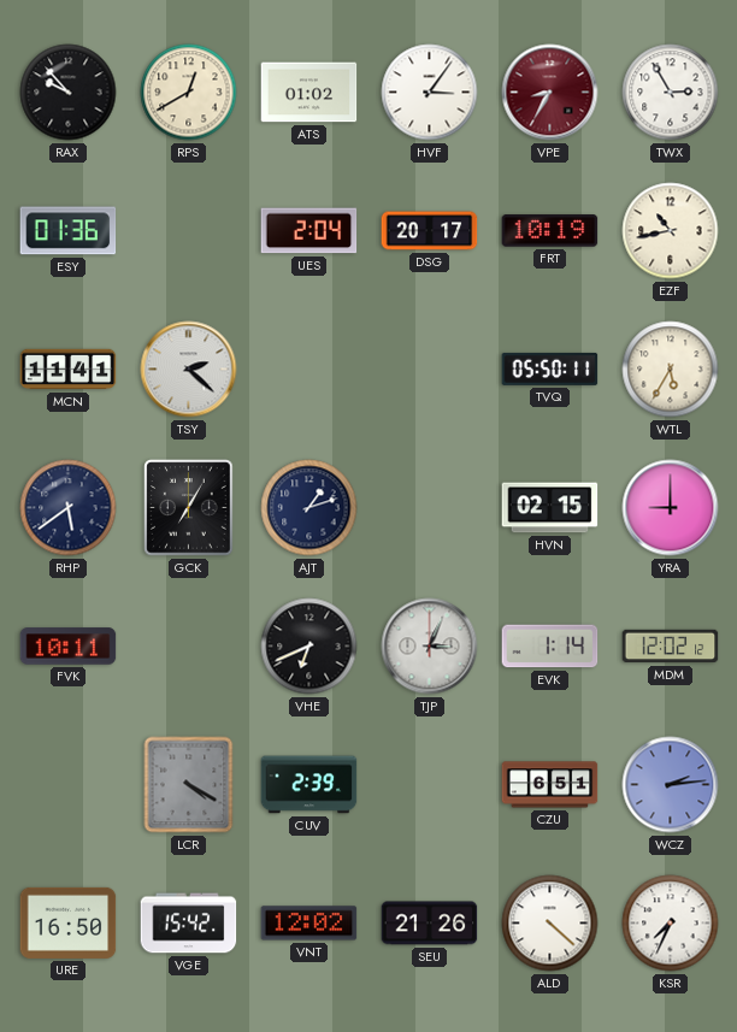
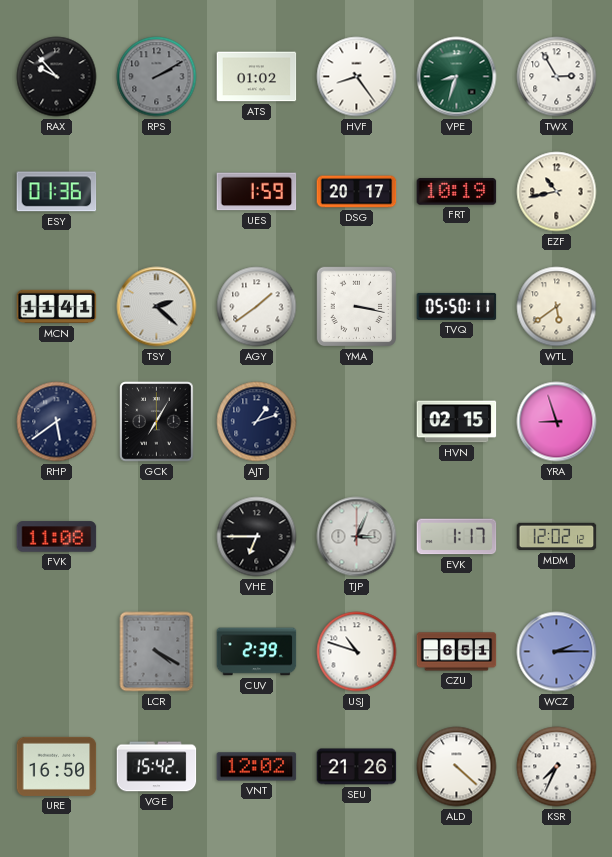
RPS: 12:40 -> 2:10
RPS dial: cream -> grey
HVF: 3:06 -> 8:24
VPE: 8:35 -> 8:33
VPE dial: burgundy -> green
UES: 2:04 -> 1:59
AGY: none -> 1:39
YMA: none -> 3:17
WTL: 5:35 -> 5:39
YRA: 9:00 -> 8:57
FVK: 10:11 -> 11:08
VHE: 6:41 -> 6:45
EVK: 1:14 -> 1:17
USJ: none -> 10:48
WCZ: 2:14 -> 2:15
